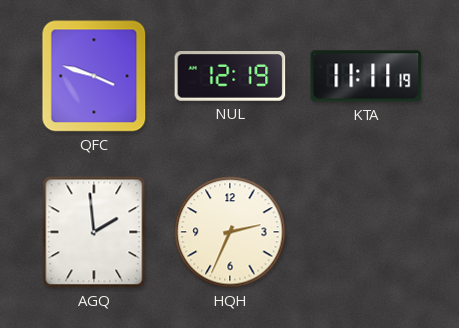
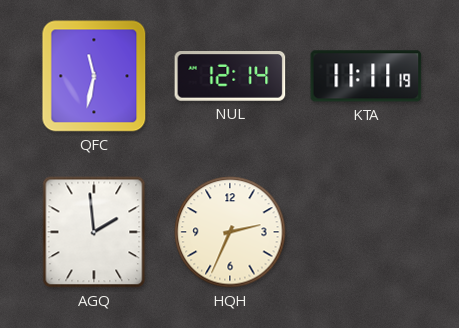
QFC: 3:48 -> 11:32
NUL: 12:19 -> 12:14
